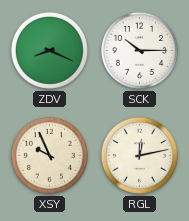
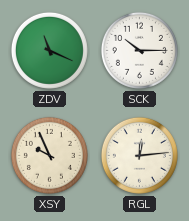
ZDV: 8:19 -> 11:19
RGL: 12:13 -> 12:14
